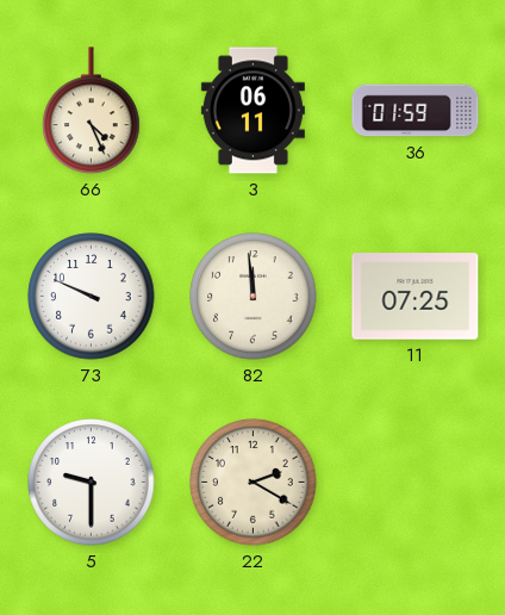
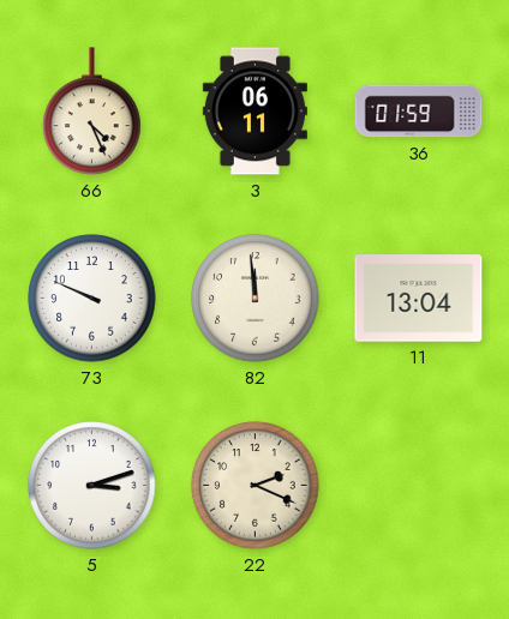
11: 07:25 -> 13:04
5: 9:30 -> 3:12
22: 2:20 -> 2:19
